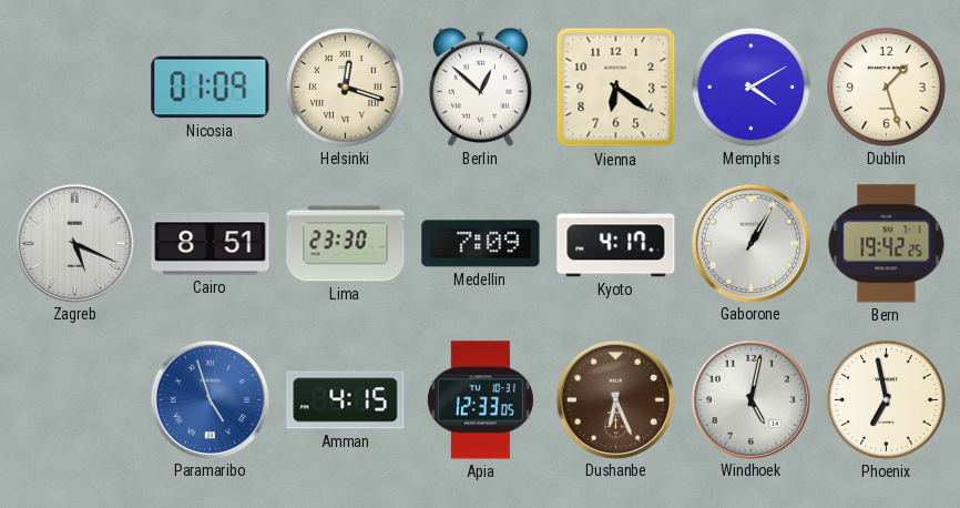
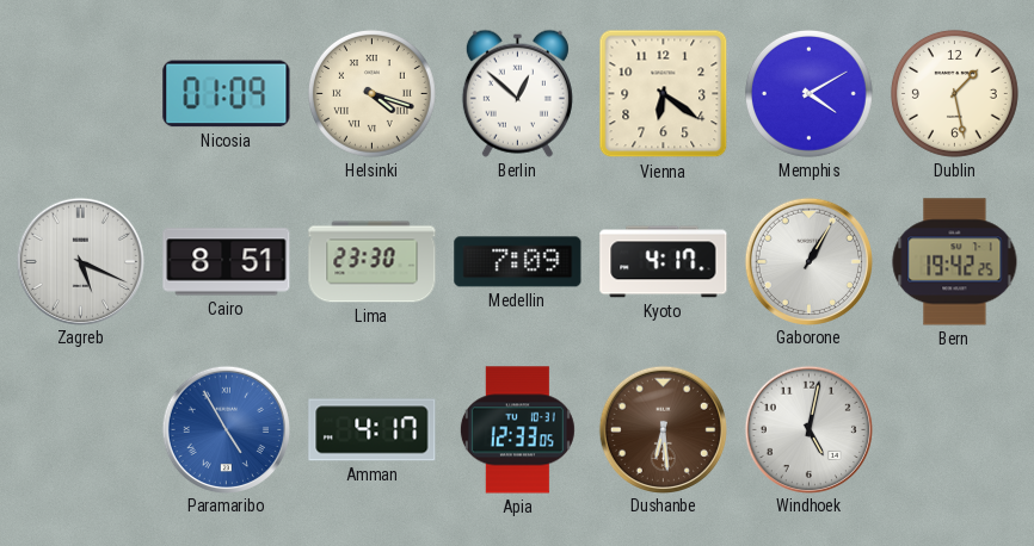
Helsinki: 12:18 -> 4:18
Dublin: 1:27 -> 1:28
Paramaribo: 4:57 -> 4:55
Amman: 4:15 -> 4:17
Dushanbe: 6:26 -> 6:29
Phoenix: 6:58 -> none
